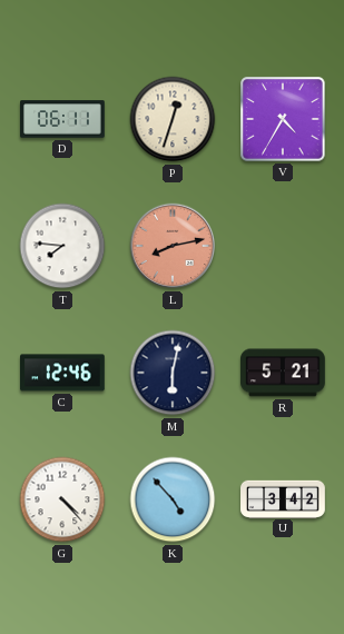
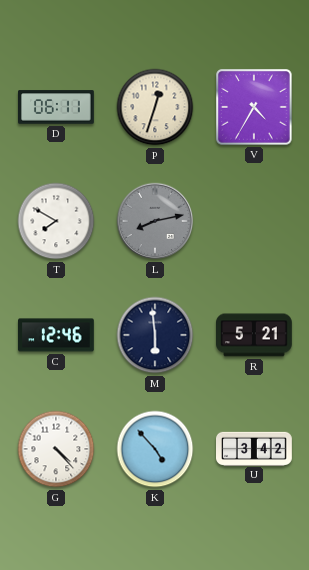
T: 7:46 -> 7:50
L dial: salmon -> grey
M: 6:02 -> 5:59
